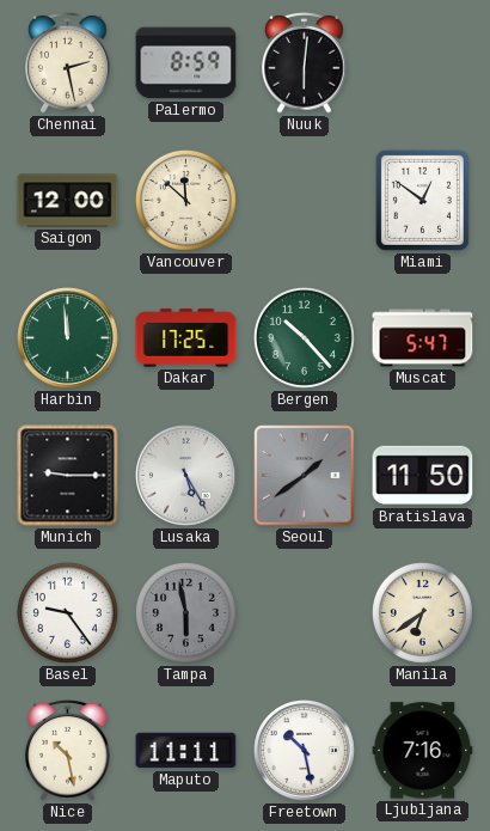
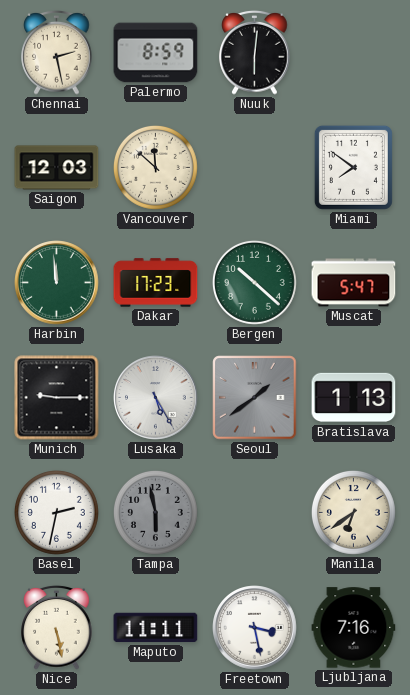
Saigon: 12:00 -> 12:03
Miami: 12:51 -> 7:51
Dakar: 17:25 -> 17:23
Bergen: 10:23 -> 10:22
Bratislava: 11:50 -> 1:13
Basel: 9:24 -> 2:32
Nice: 10:28 -> 5:28
Freetown: 10:28 -> 3:28
